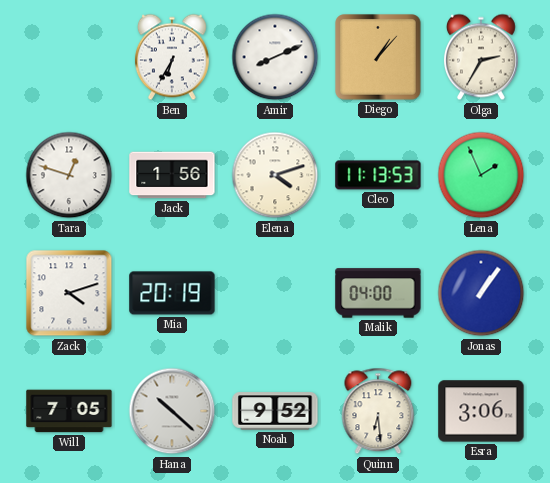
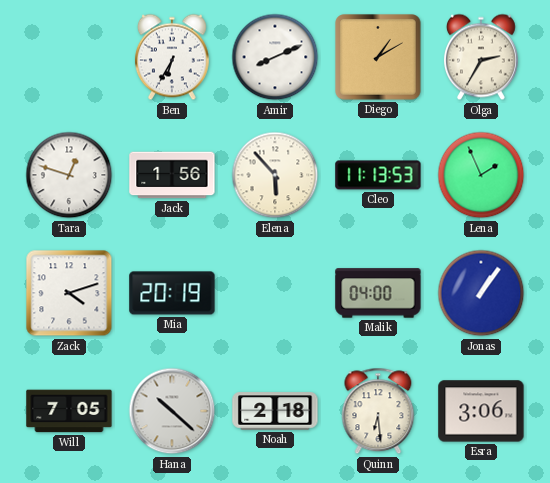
Diego: 1:07 -> 1:10
Elena: 4:12 -> 5:53
Noah: 9:52 -> 2:18
